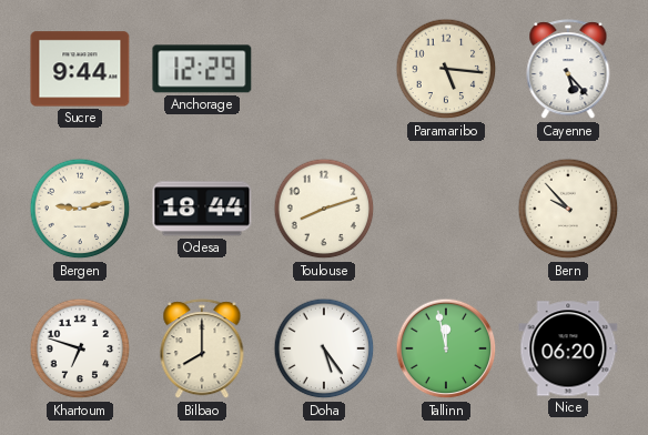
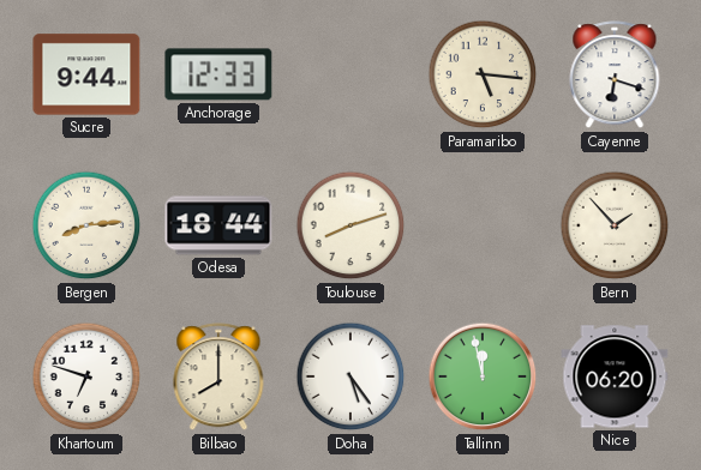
Anchorage: 12:29 -> 12:33
Cayenne: 5:23 -> 6:18
Bergen: 9:13 -> 8:14
Bern: 9:53 -> 1:53
